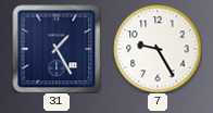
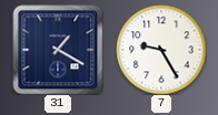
31: 1:25 -> 1:20
